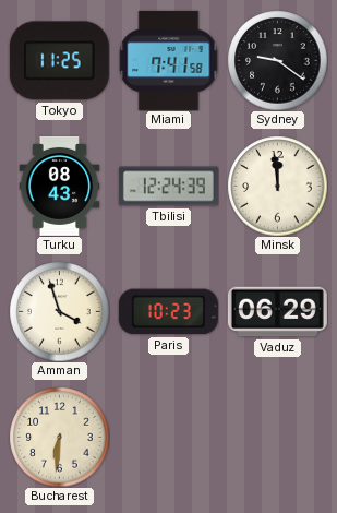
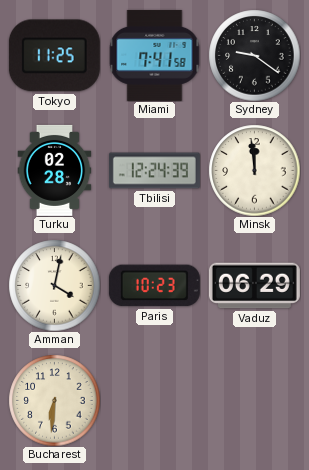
Turku: 08:43 -> 02:28
Amman: 3:57 -> 4:02
